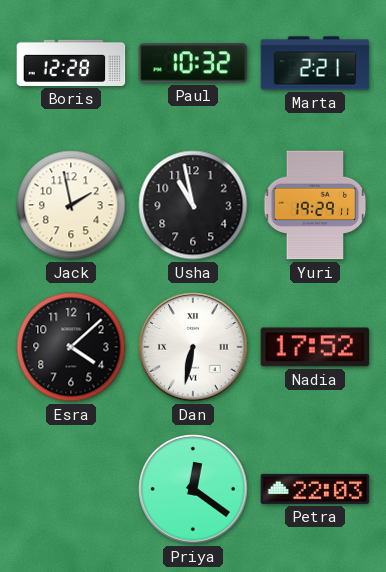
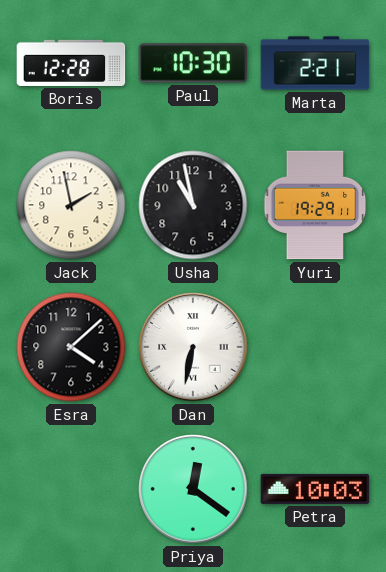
Paul: 10:32 -> 10:30
Nadia: 17:52 -> none
Petra: 22:03 -> 10:03
